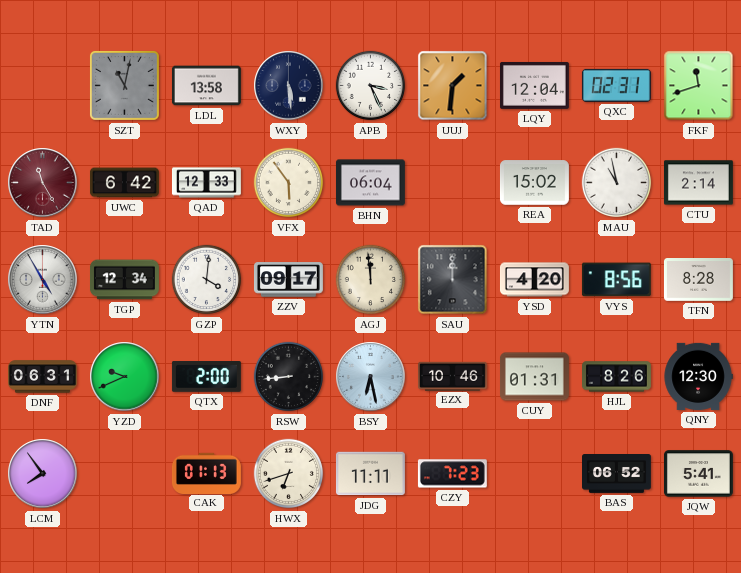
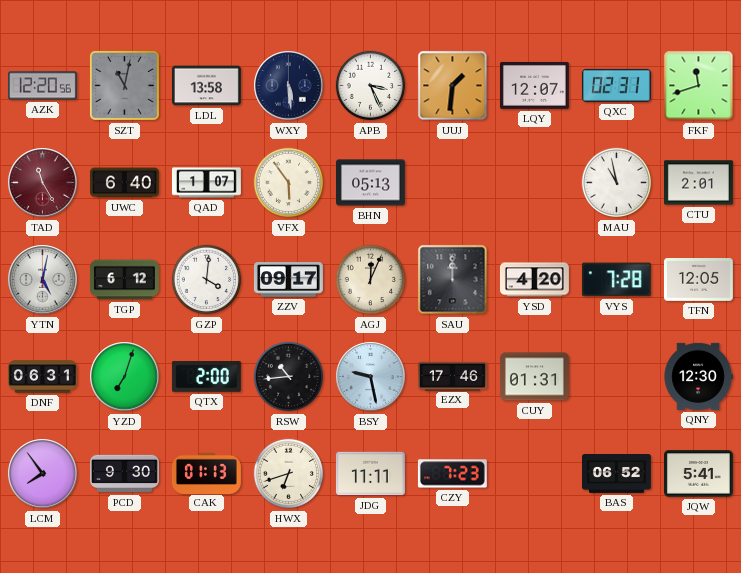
AZK: none -> 12:20
LQY: 12:04 -> 12:07
UWC: 6:42 -> 6:40
QAD: 12:33 -> 1:07
BHN: 06:04 -> 05:13
REA: 15:02 -> none
CTU: 2:14 -> 2:01
YTN: 4:55 -> 5:02
TGP: 12:34 -> 6:12
AGJ: 11:59 -> 12:04
VYS: 8:56 -> 7:28
TFN: 8:28 -> 12:05
YZD: 9:41 -> 7:03
RSW: 8:44 -> 10:44
BSY: 6:28 -> 9:28
EZX: 10:46 -> 17:46
HJL: 8:26 -> none
PCD: none -> 9:30
